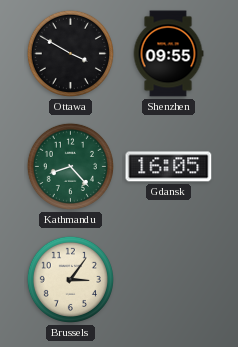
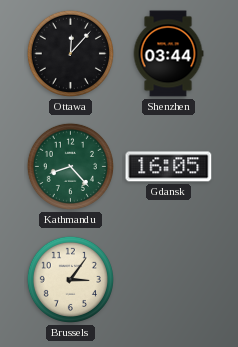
Ottawa: 3:50 -> 12:07
Shenzhen: 09:55 -> 03:44
